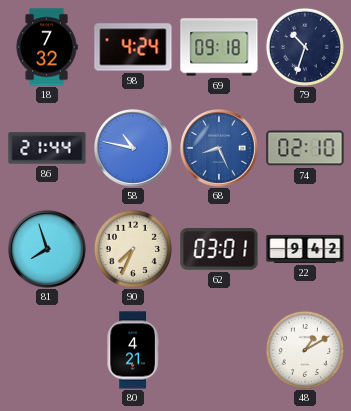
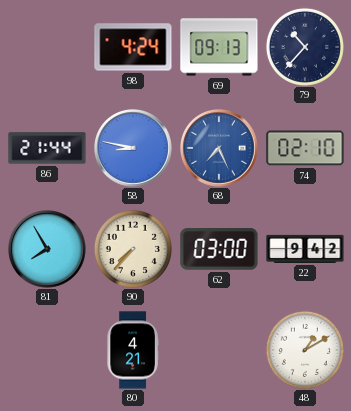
18: 7:32 -> none
69: 09:18 -> 09:13
79: 10:33 -> 10:37
58: 10:47 -> 8:47
68: 8:26 -> 7:26
81: 7:57 -> 7:55
90: 7:34 -> 7:37
62: 03:01 -> 03:00
